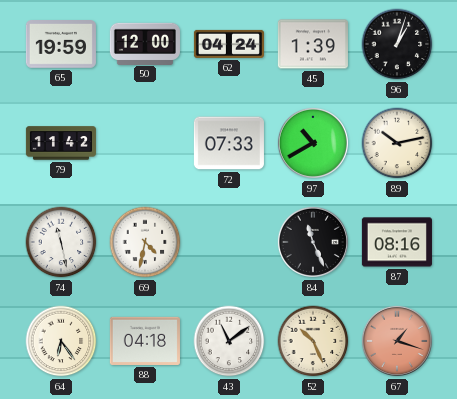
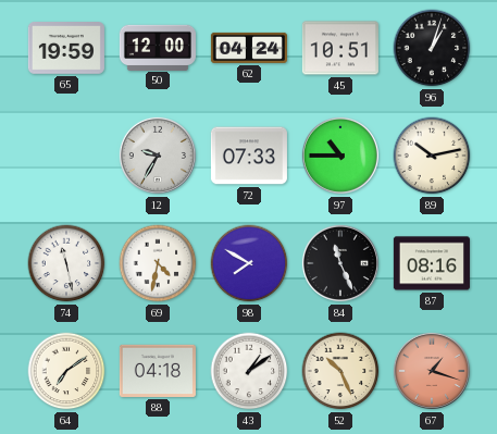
45: 1:39 -> 10:51
79: 11:42 -> none
12: none -> 9:35
97: 10:40 -> 10:45
98: none -> 7:50
64: 6:24 -> 7:09
43: 11:09 -> 1:09
